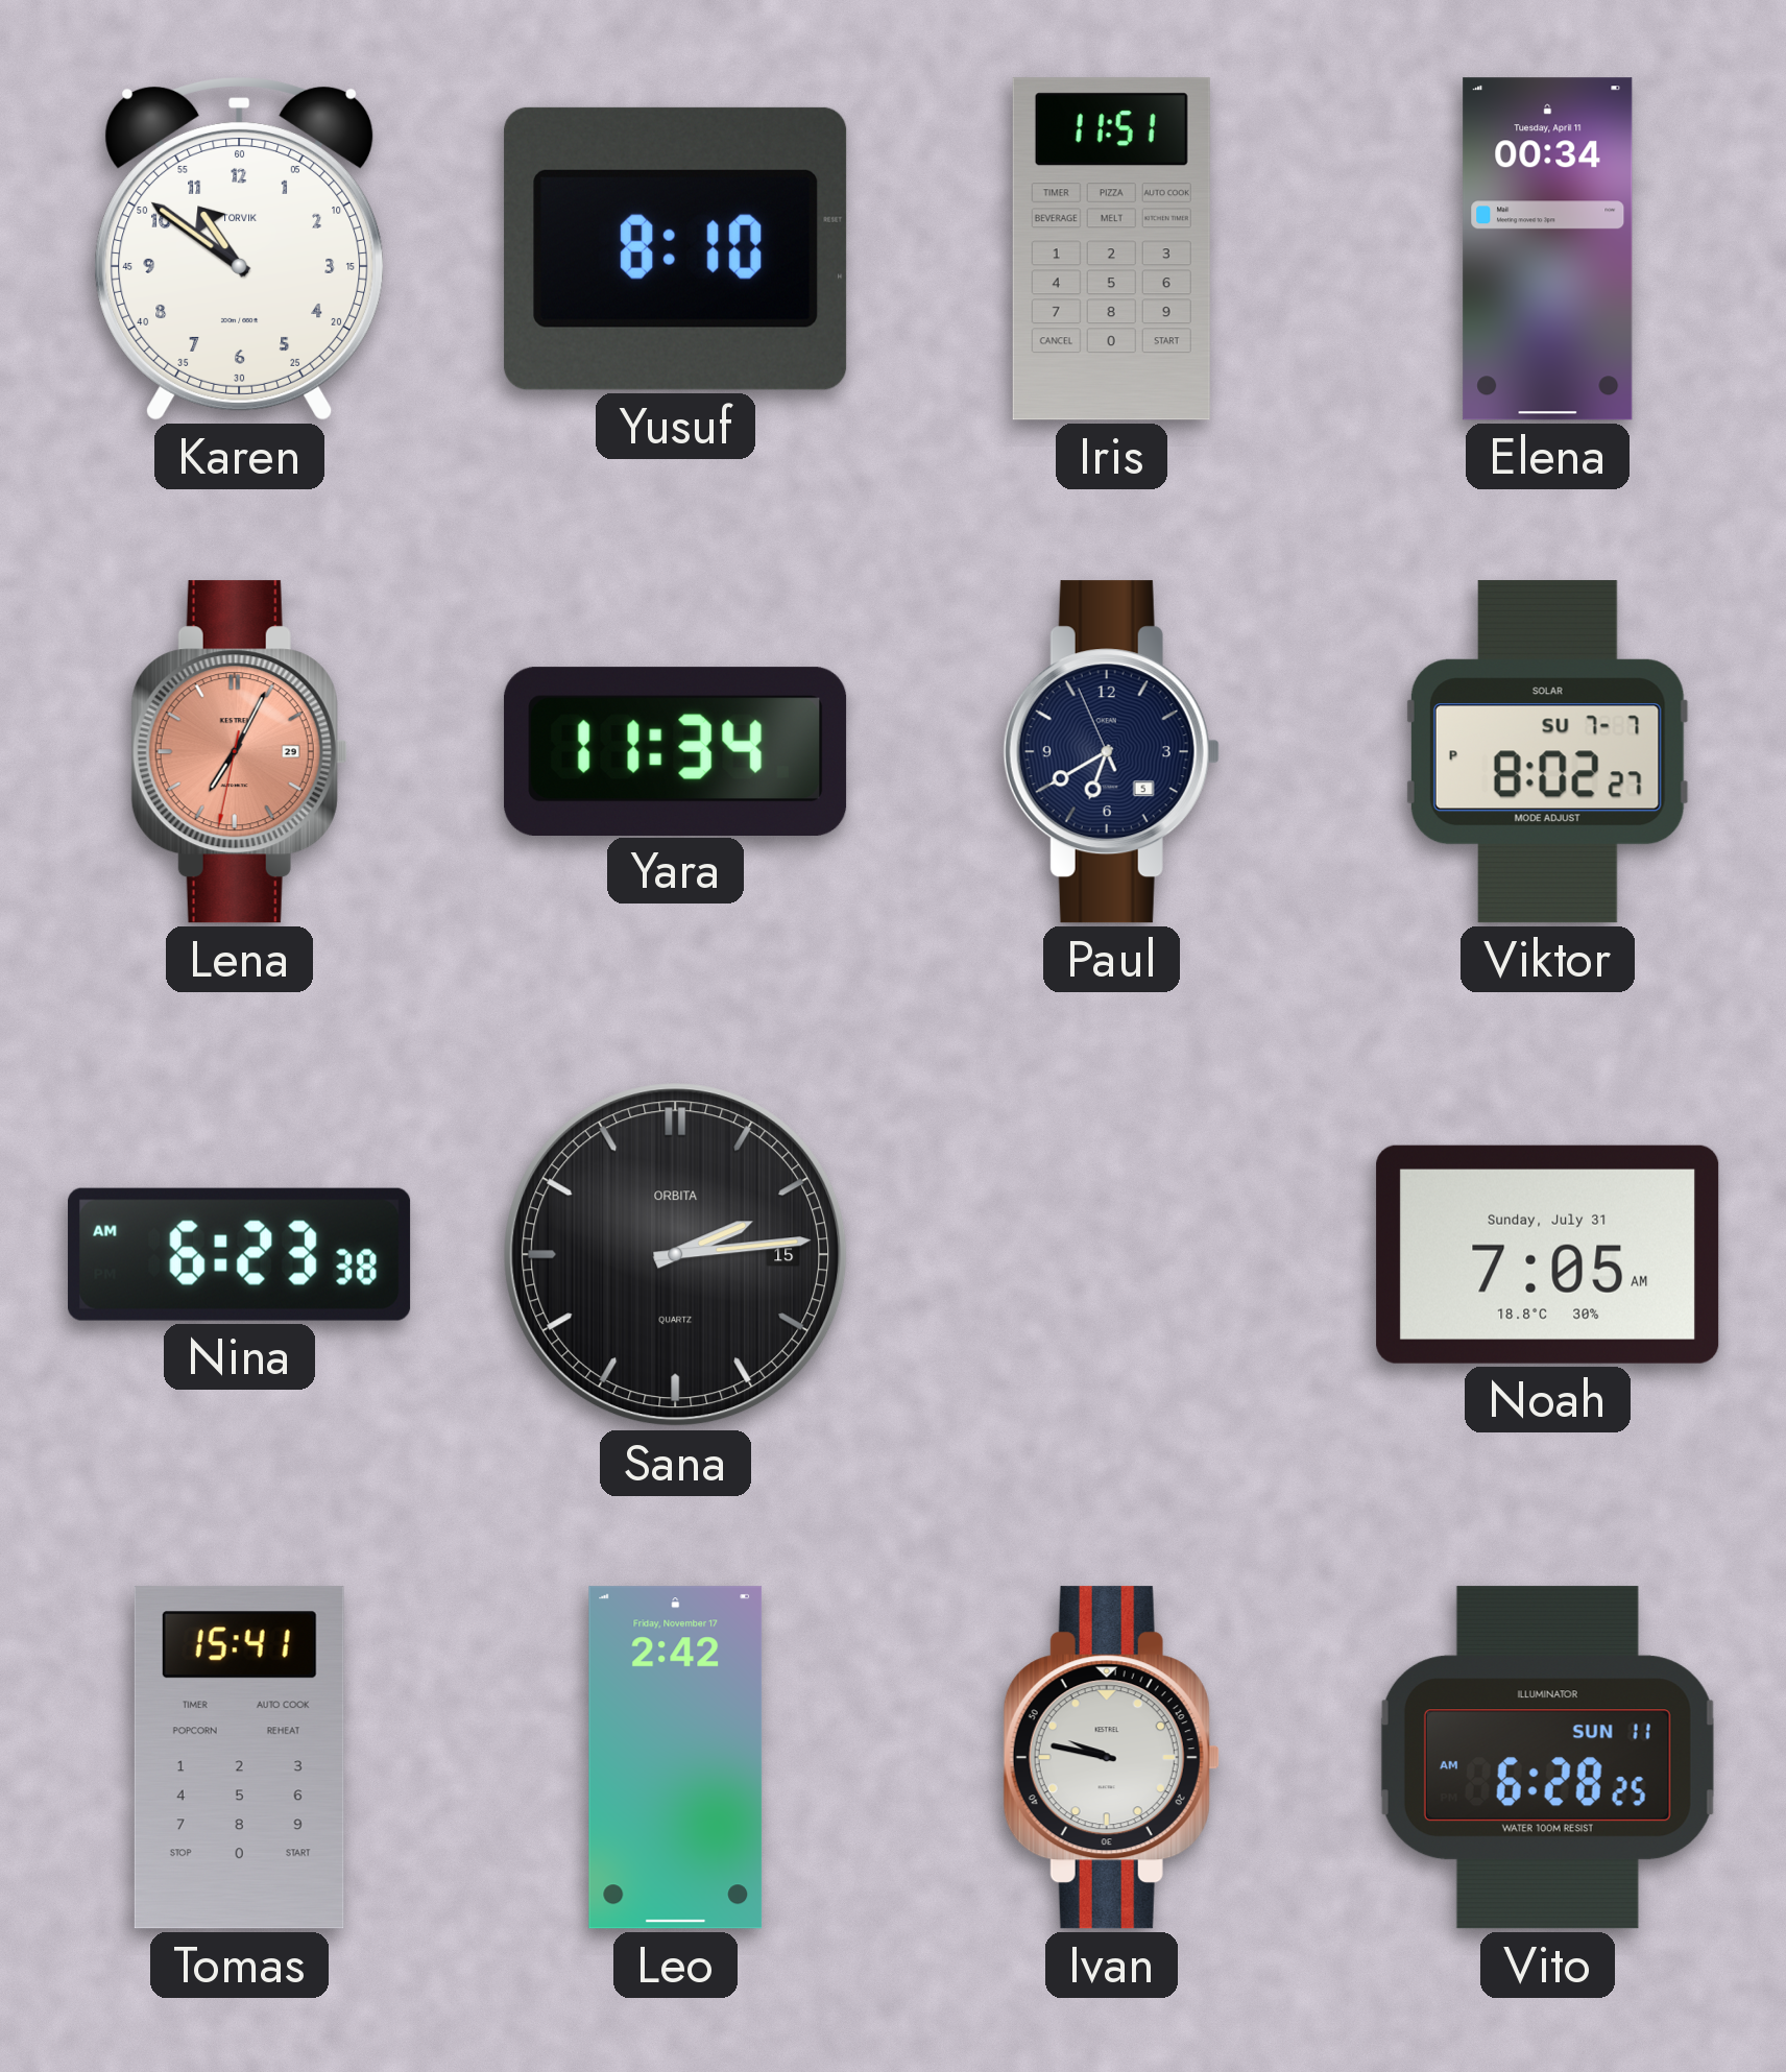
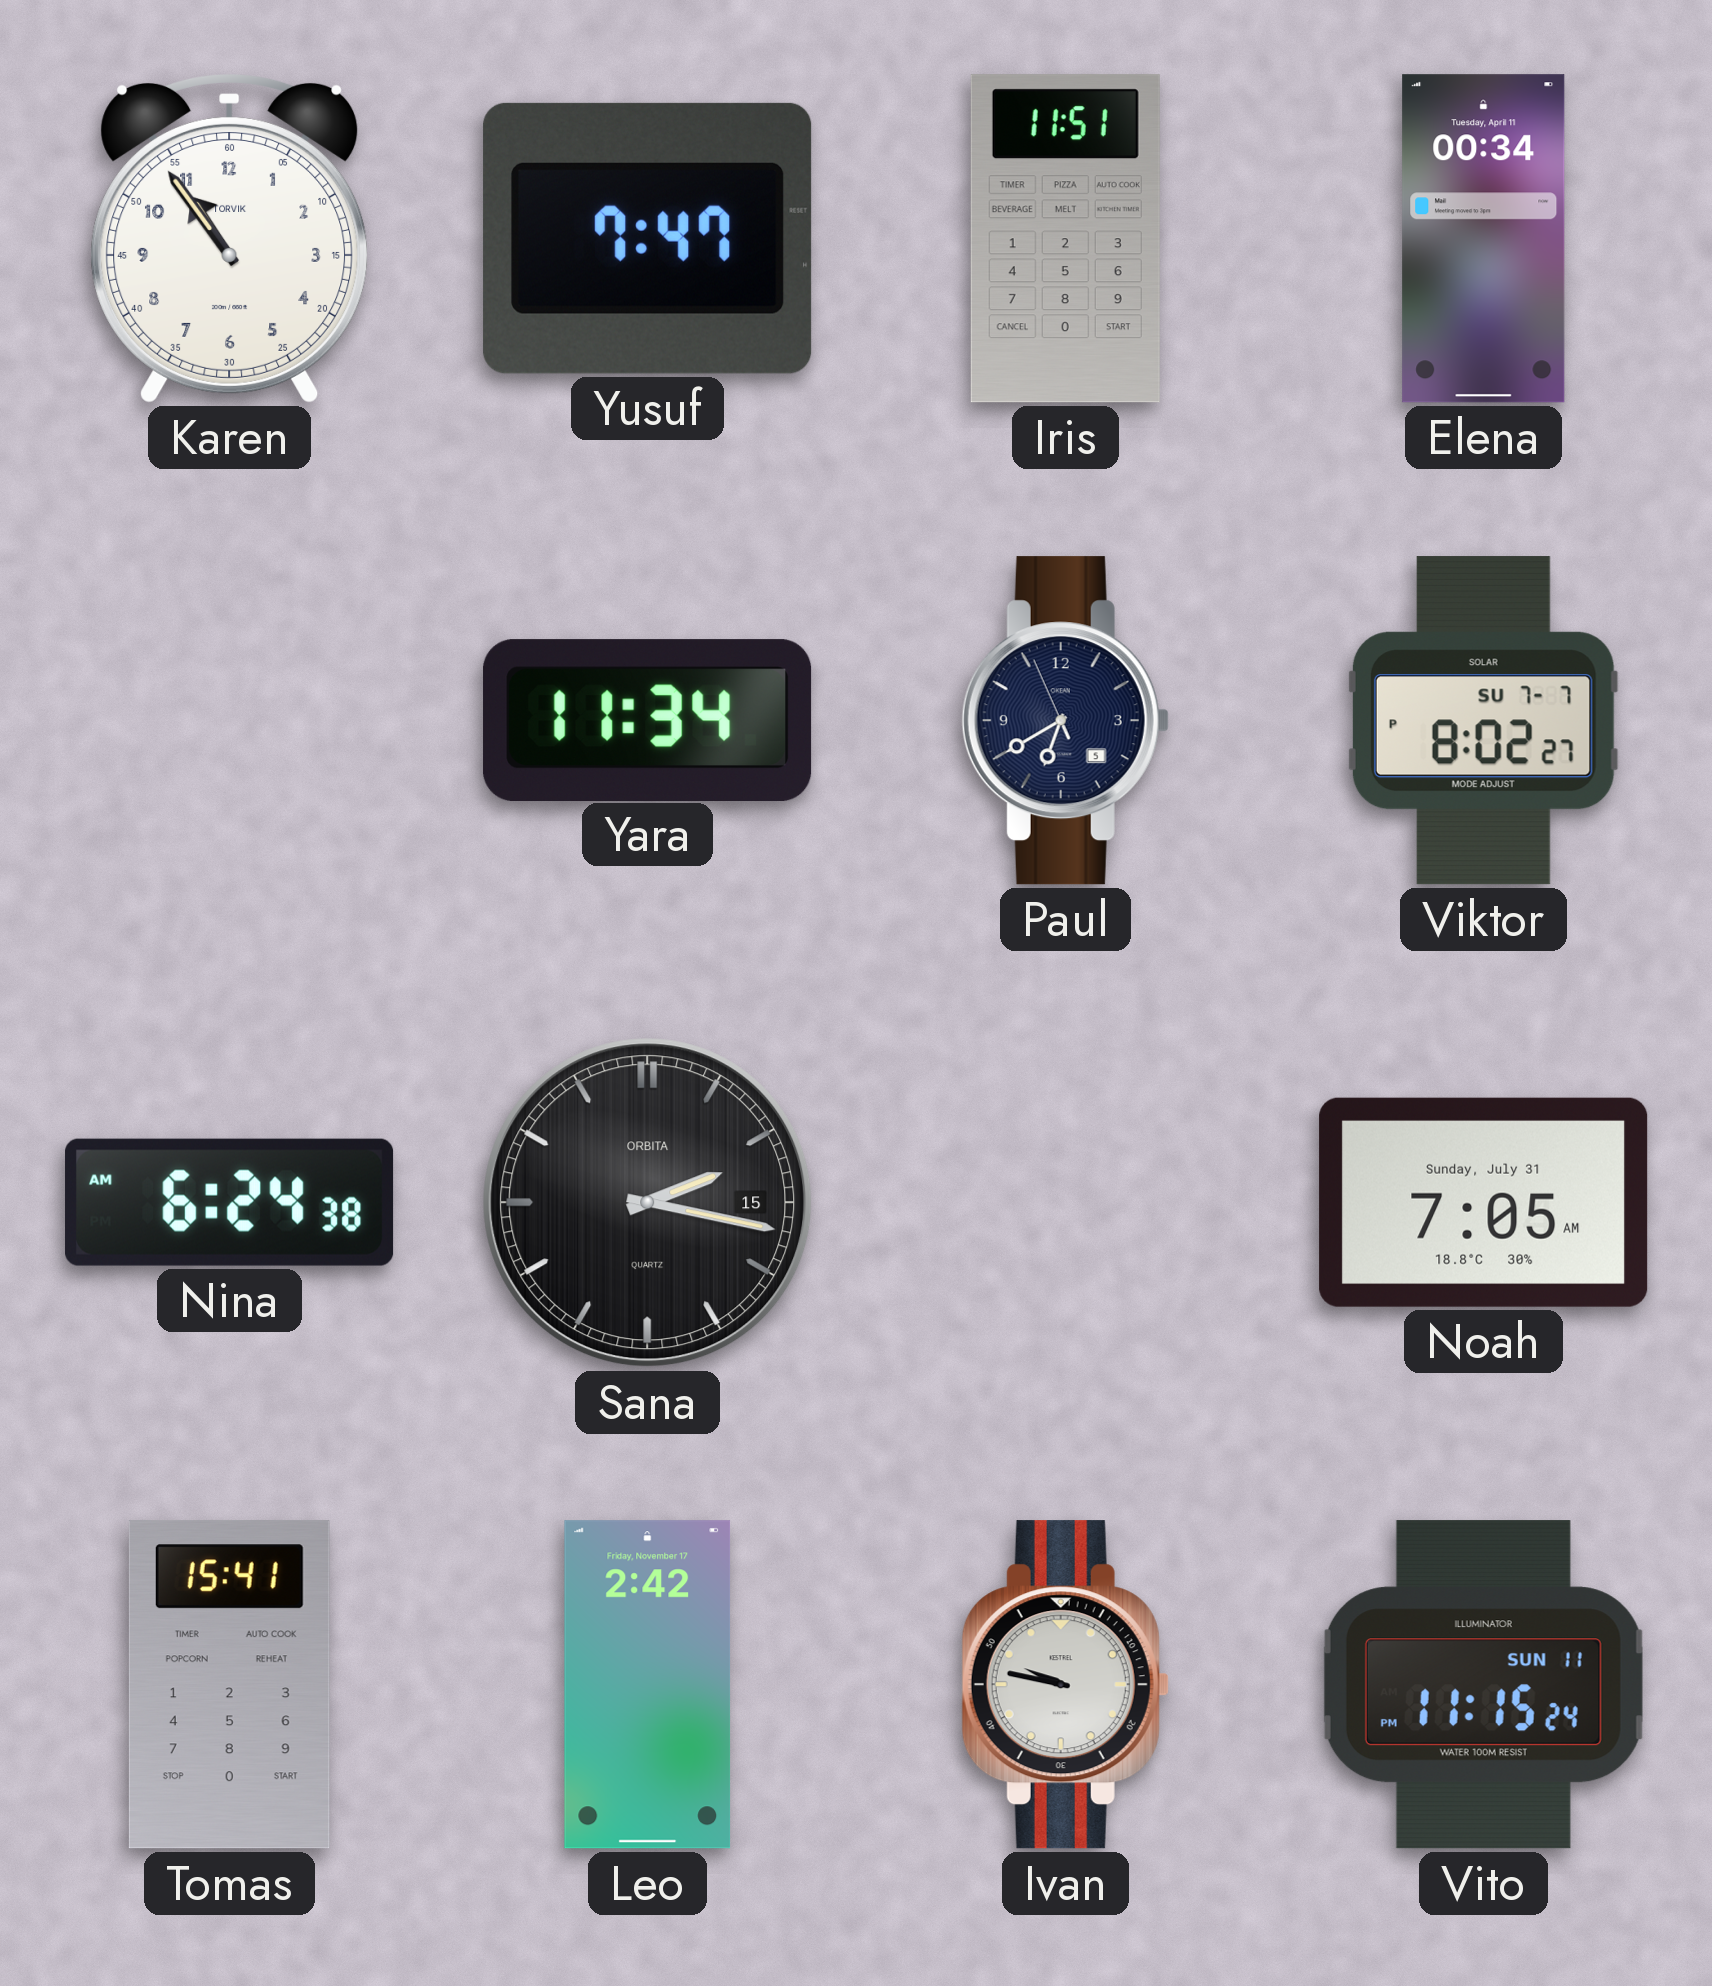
Karen: 10:51 -> 10:54
Yusuf: 8:10 -> 7:47
Lena: 7:04 -> none
Nina: 6:23 -> 6:24
Sana: 2:14 -> 2:17
Vito: 6:28 -> 11:15
